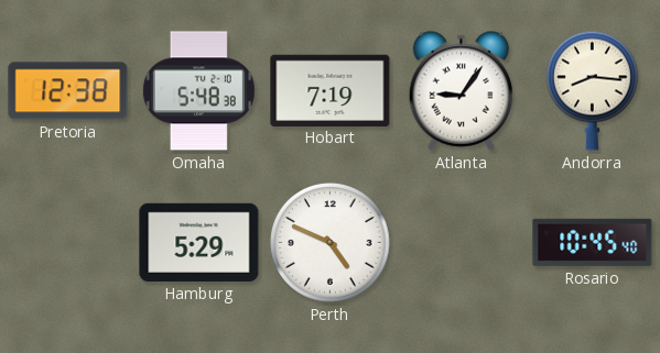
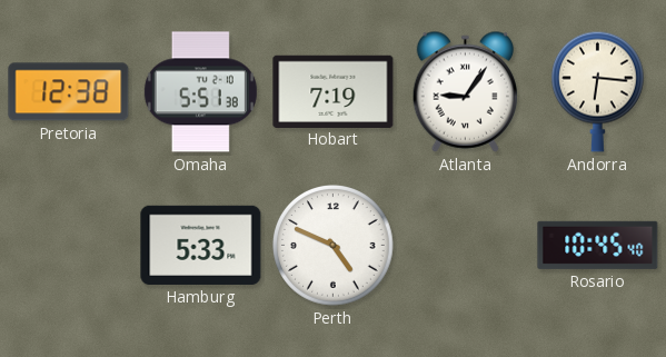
Omaha: 5:48 -> 5:51
Andorra: 8:16 -> 6:16
Hamburg: 5:29 -> 5:33
